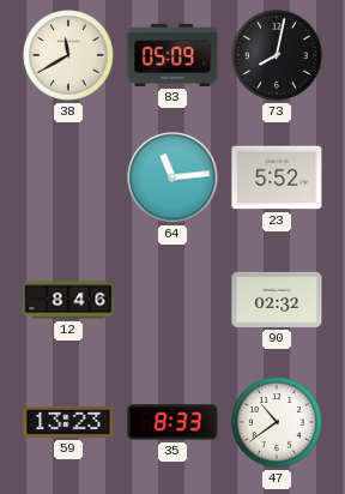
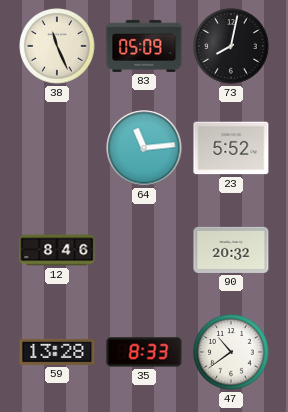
38: 11:40 -> 11:26
90: 02:32 -> 20:32
59: 13:23 -> 13:28
